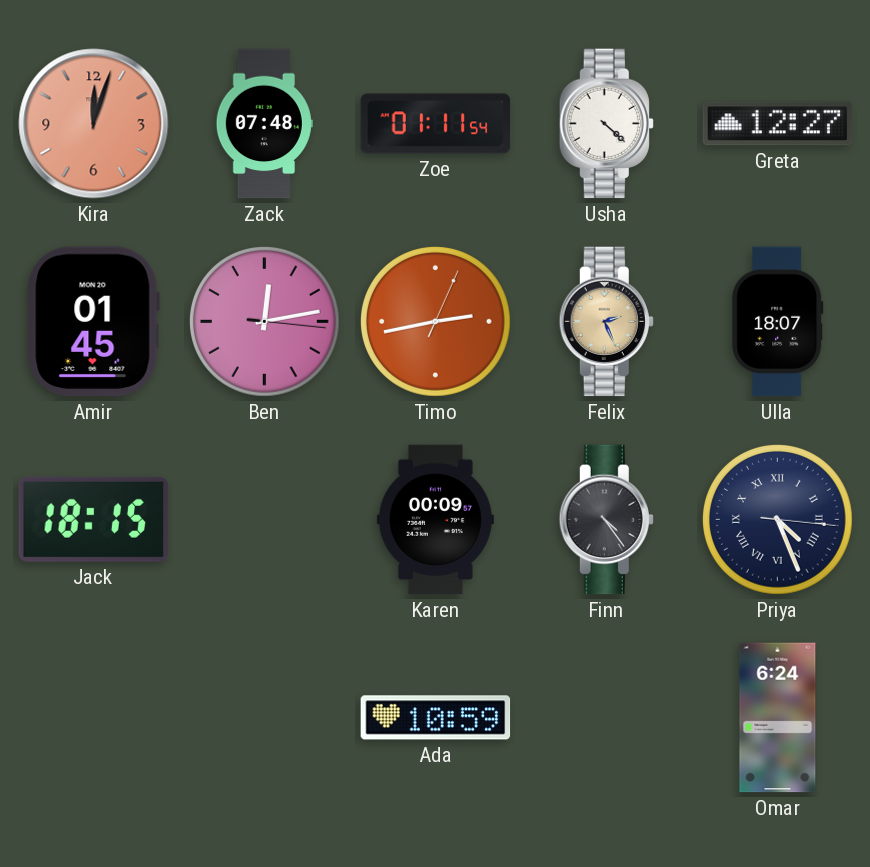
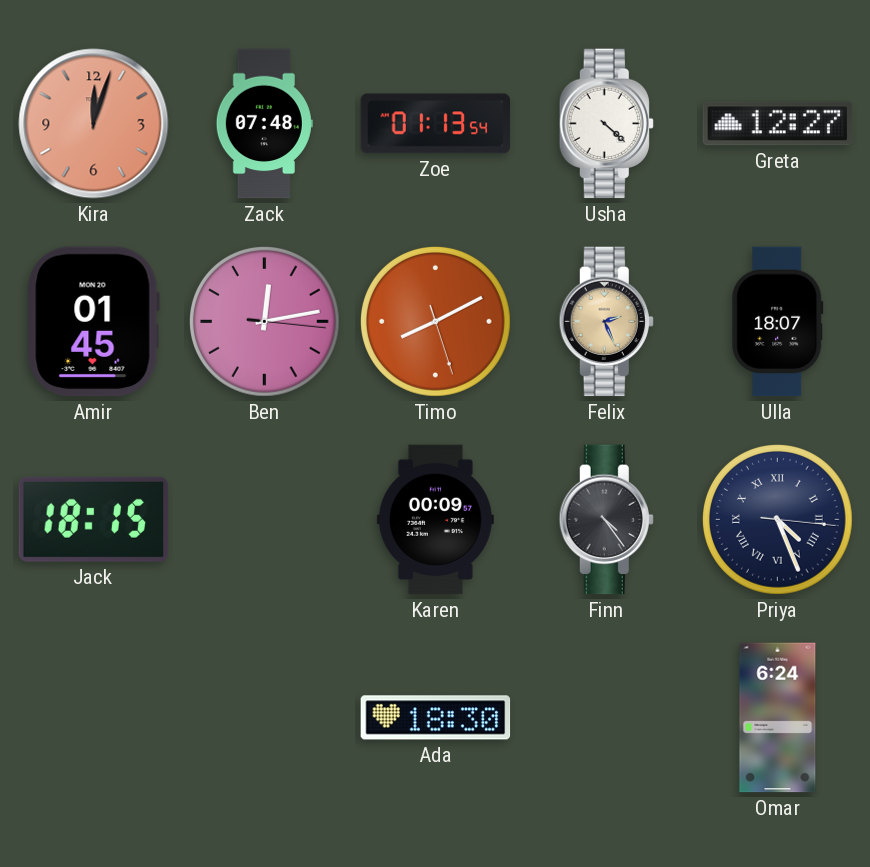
Zoe: 01:11 -> 01:13
Timo: 2:43 -> 8:10
Ada: 10:59 -> 18:30
